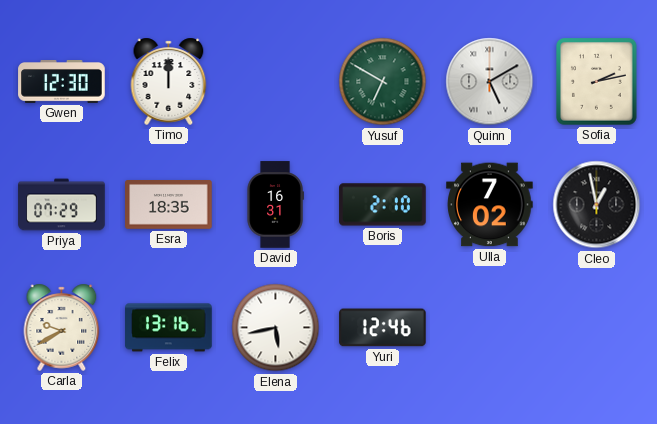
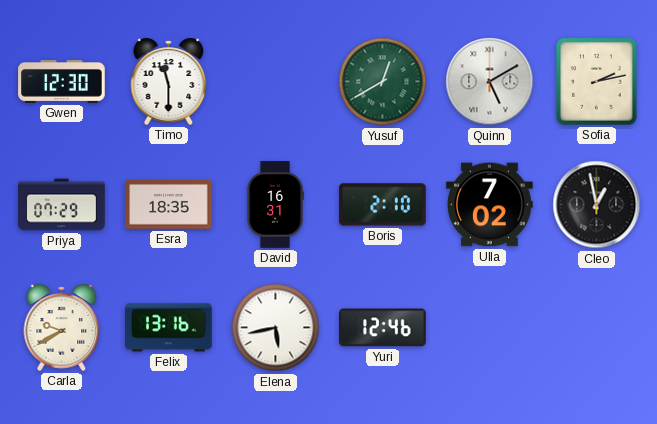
Timo: 12:00 -> 11:30
Yusuf: 6:50 -> 12:40
